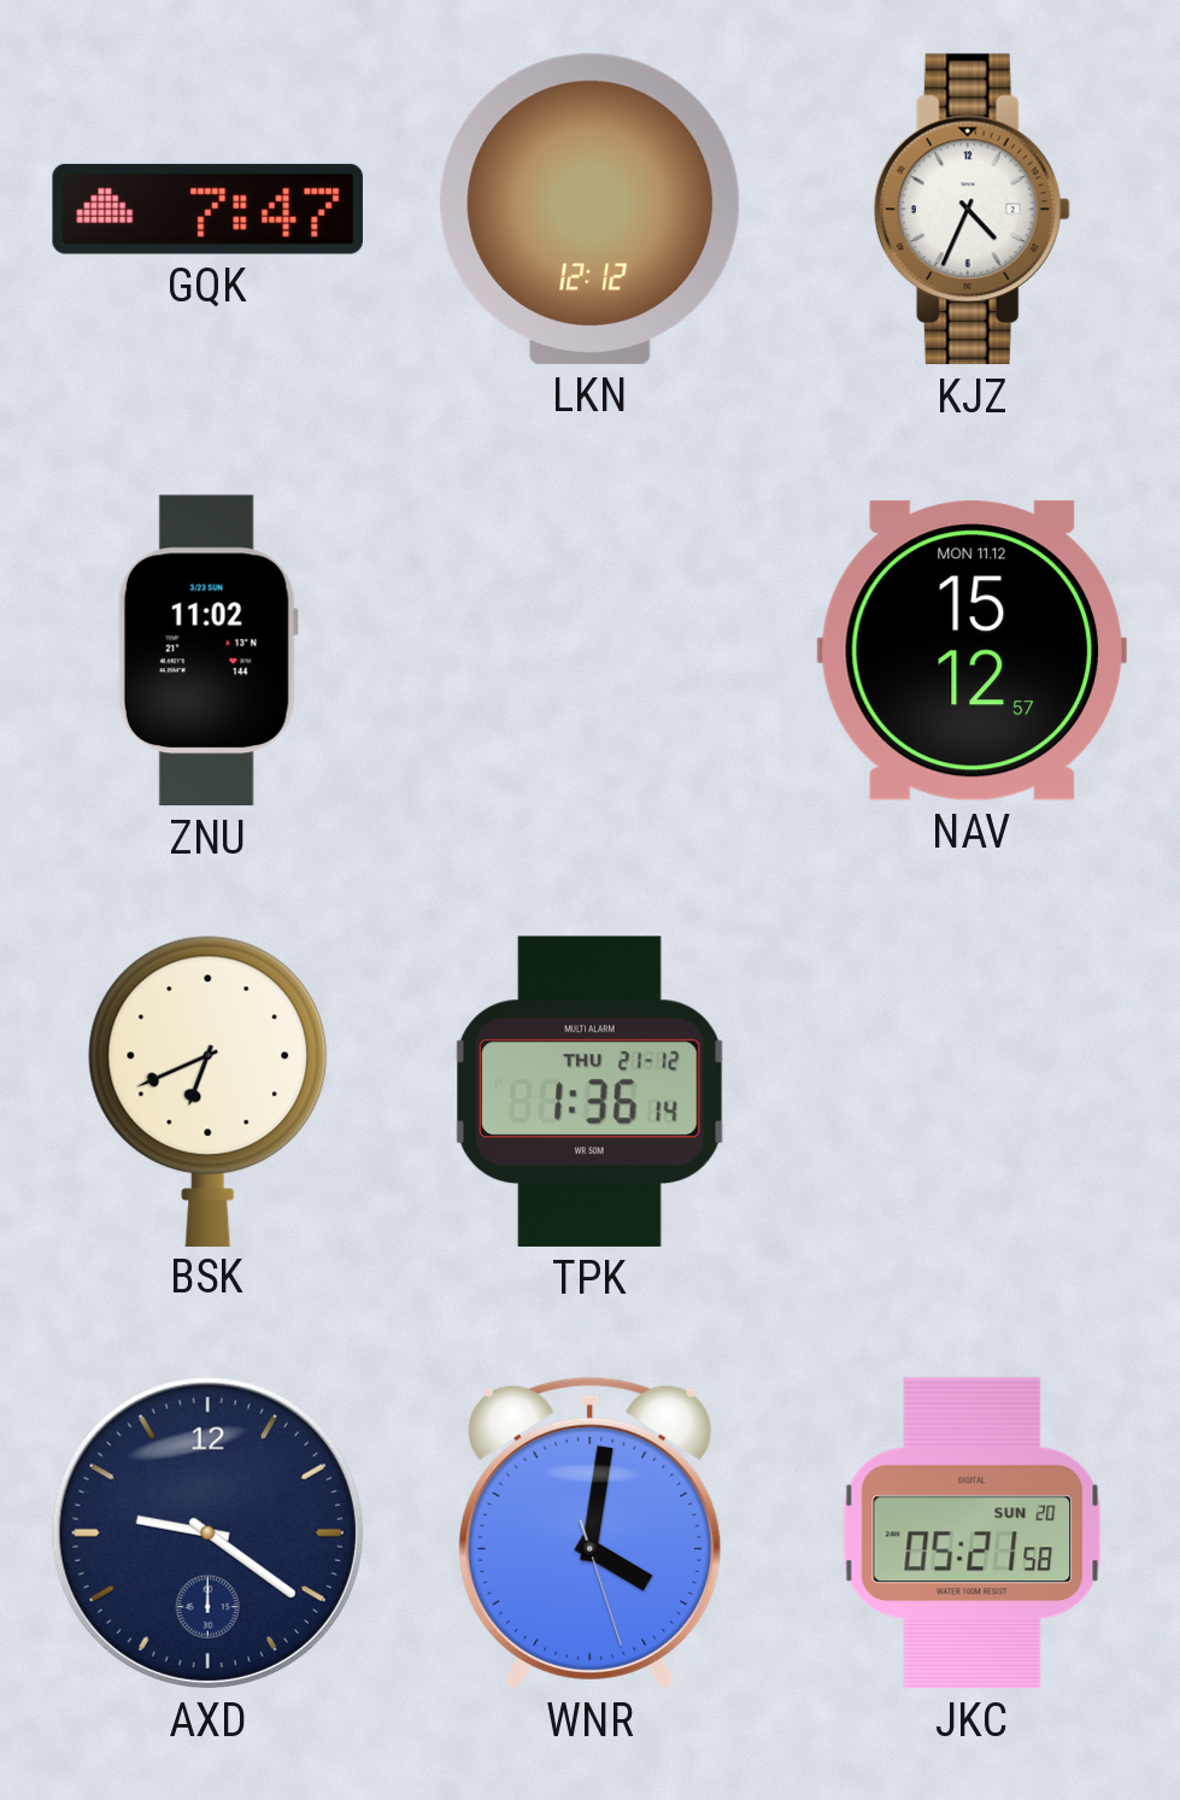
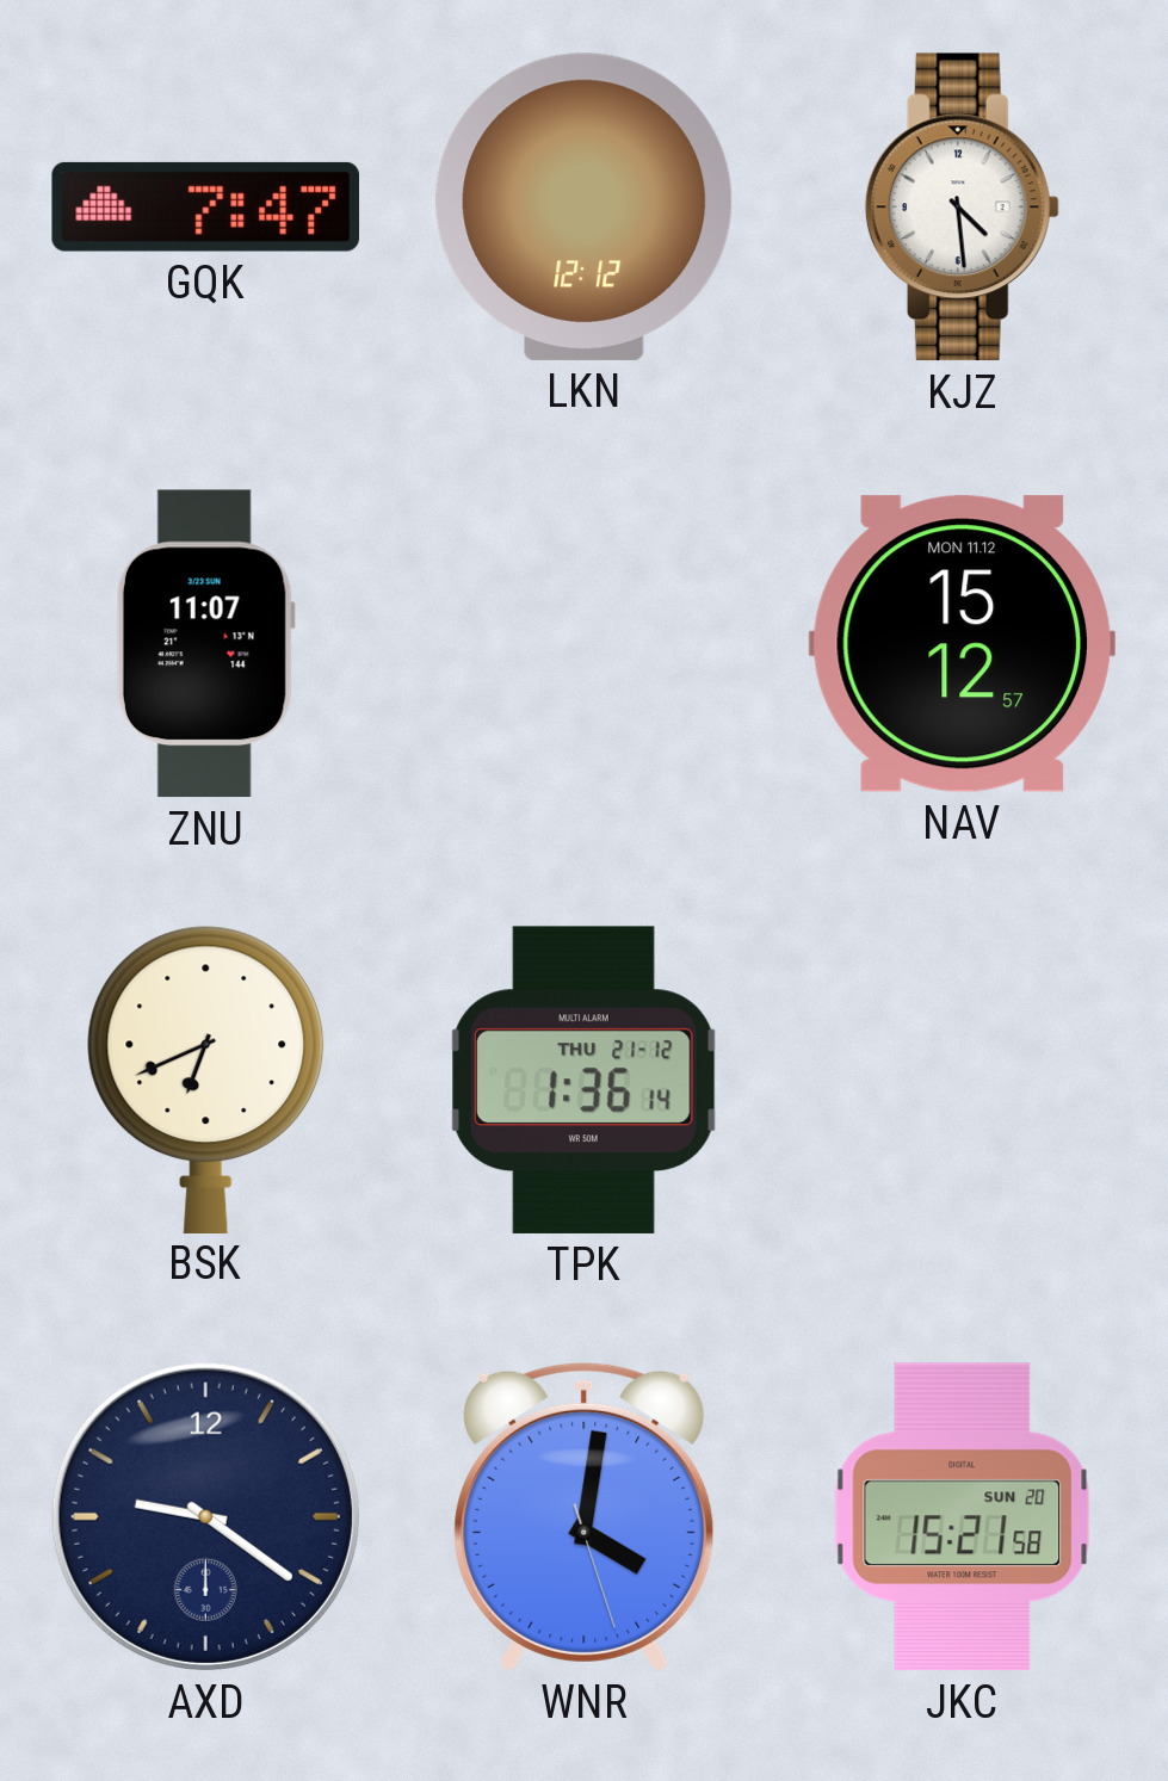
KJZ: 4:34 -> 4:29
ZNU: 11:02 -> 11:07
JKC: 05:21 -> 15:21
